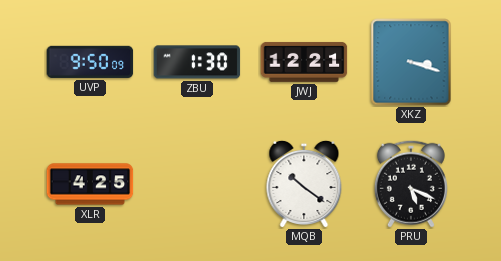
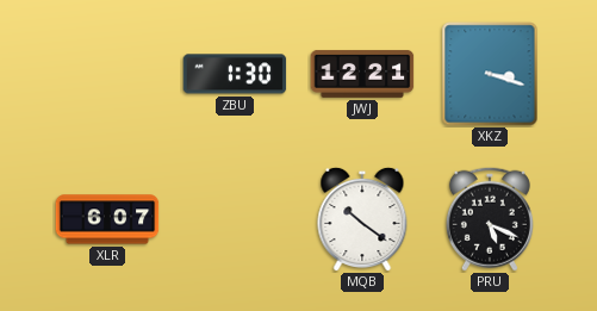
UVP: 9:50 -> none
XLR: 4:25 -> 6:07
